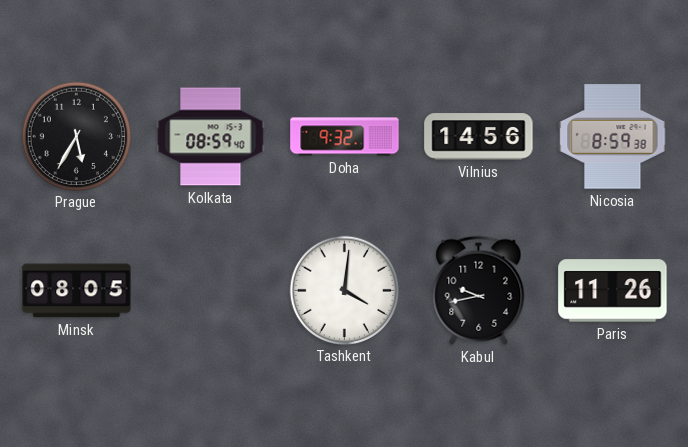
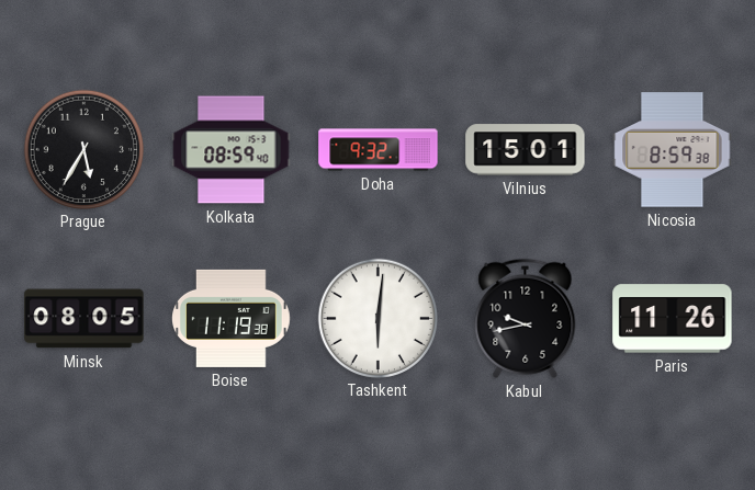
Vilnius: 14:56 -> 15:01
Boise: none -> 11:19
Tashkent: 4:01 -> 6:01
